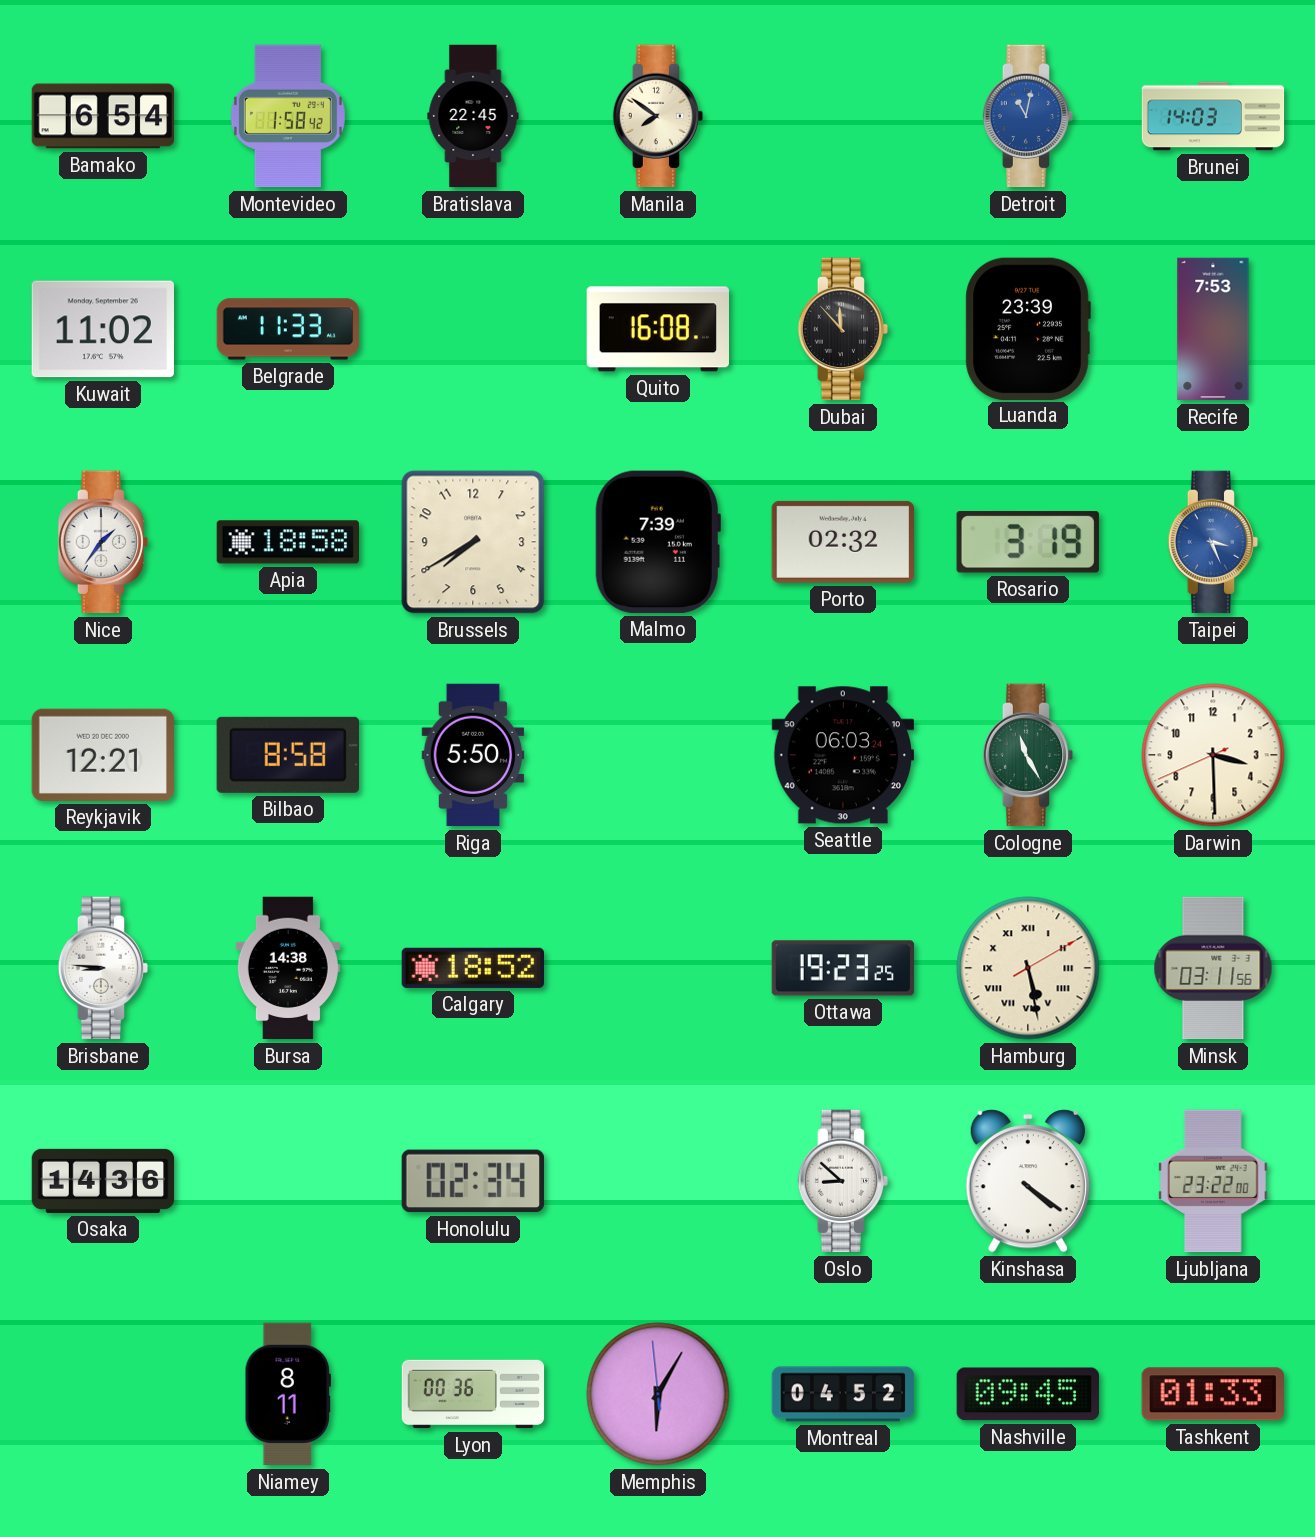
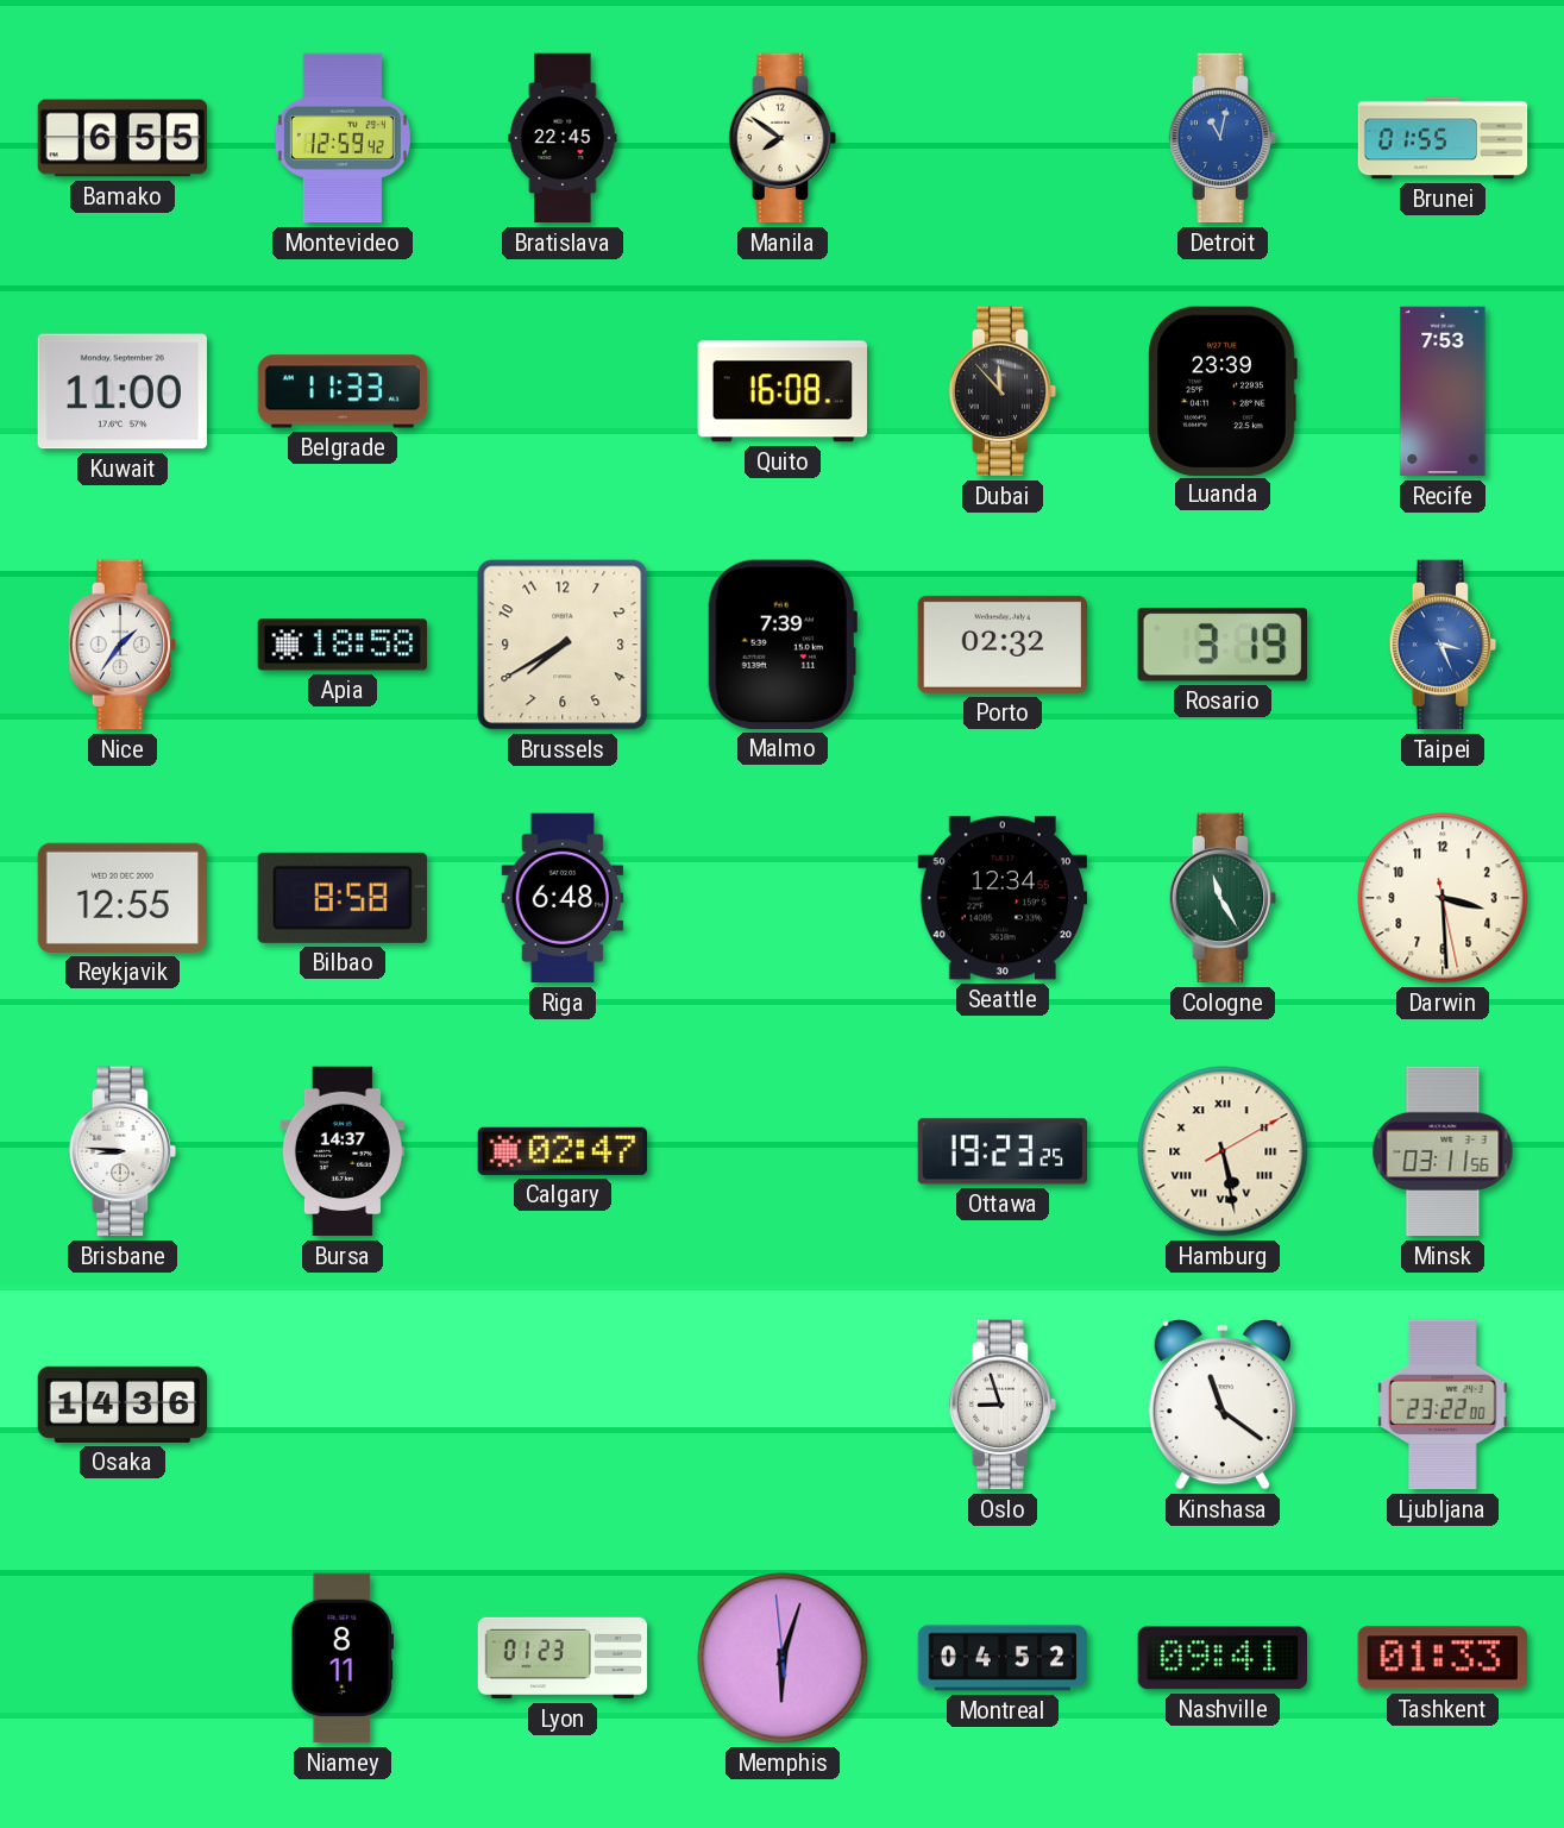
Bamako: 6:54 -> 6:55
Montevideo: 1:58 -> 12:59
Brunei: 14:03 -> 01:55
Kuwait: 11:02 -> 11:00
Reykjavik: 12:21 -> 12:55
Riga: 5:50 -> 6:48
Seattle: 06:03 -> 12:34
Darwin: 3:29:41 -> 3:29:28
Bursa: 14:38 -> 14:37
Calgary: 18:52 -> 02:47
Honolulu: 02:34 -> none
Oslo: 8:52 -> 8:57
Kinshasa: 4:21 -> 11:21
Lyon: 00:36 -> 01:23
Memphis: 6:04 -> 6:02
Nashville: 09:45 -> 09:41
